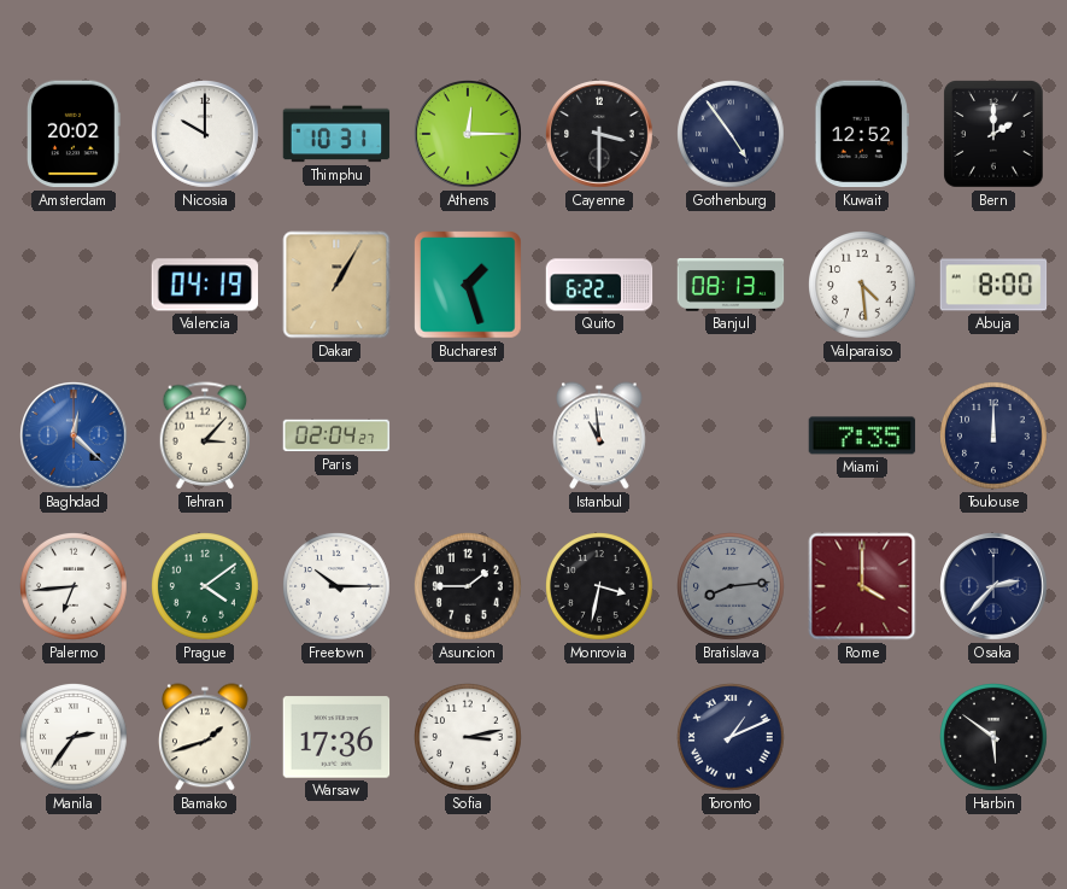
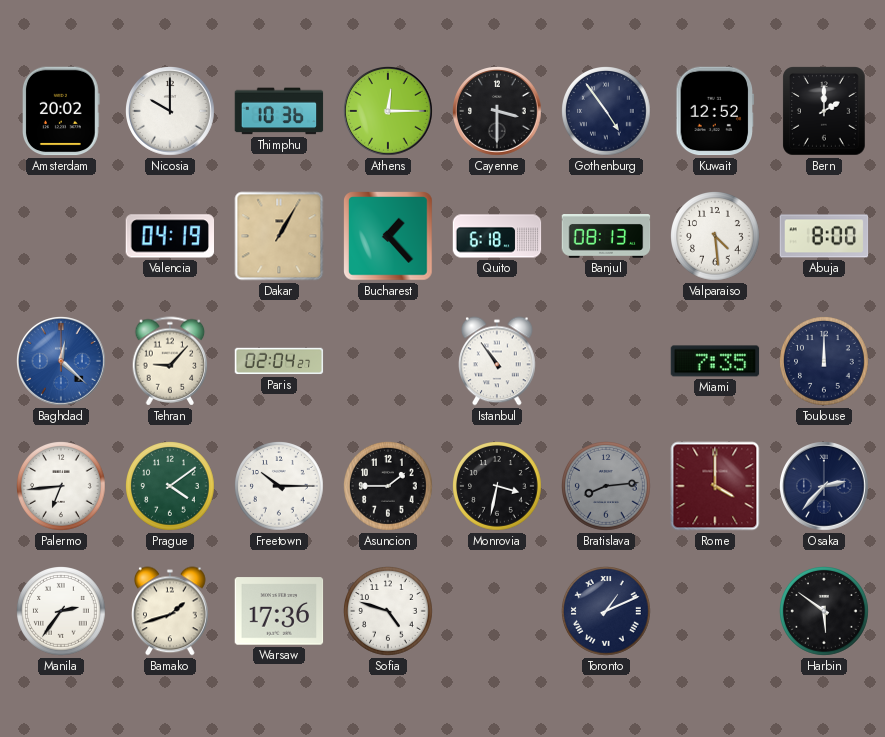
Thimphu: 10:31 -> 10:36
Bucharest: 1:27 -> 1:23
Quito: 6:22 -> 6:18
Tehran: 3:07 -> 9:07
Istanbul: 10:59 -> 10:54
Sofia: 3:13 -> 4:48
